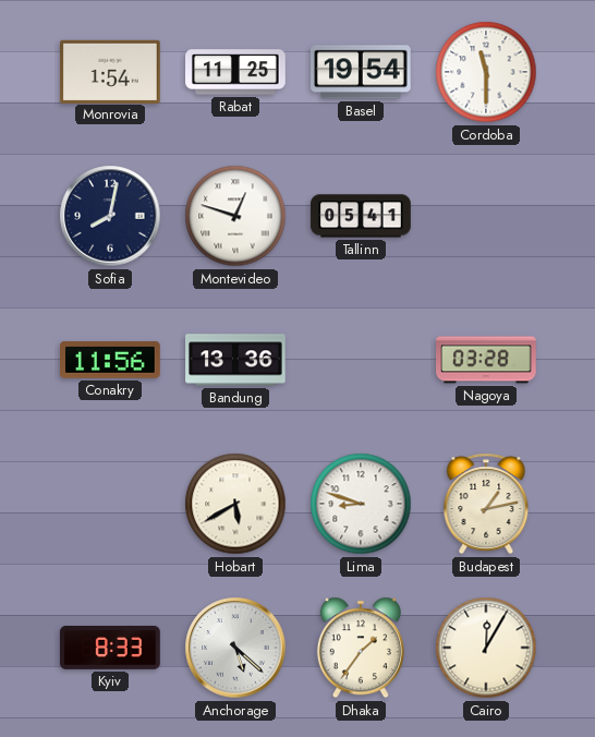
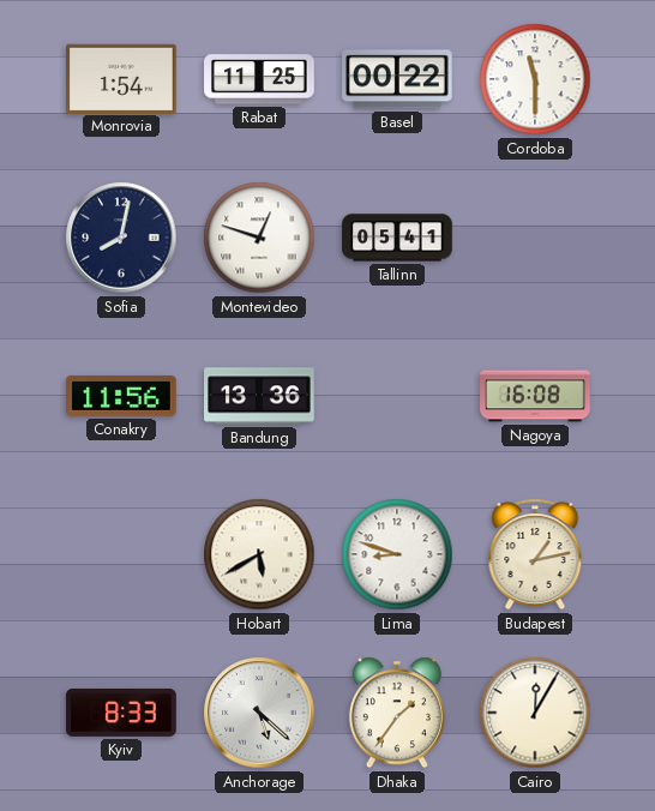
Basel: 19:54 -> 00:22
Nagoya: 03:28 -> 16:08
